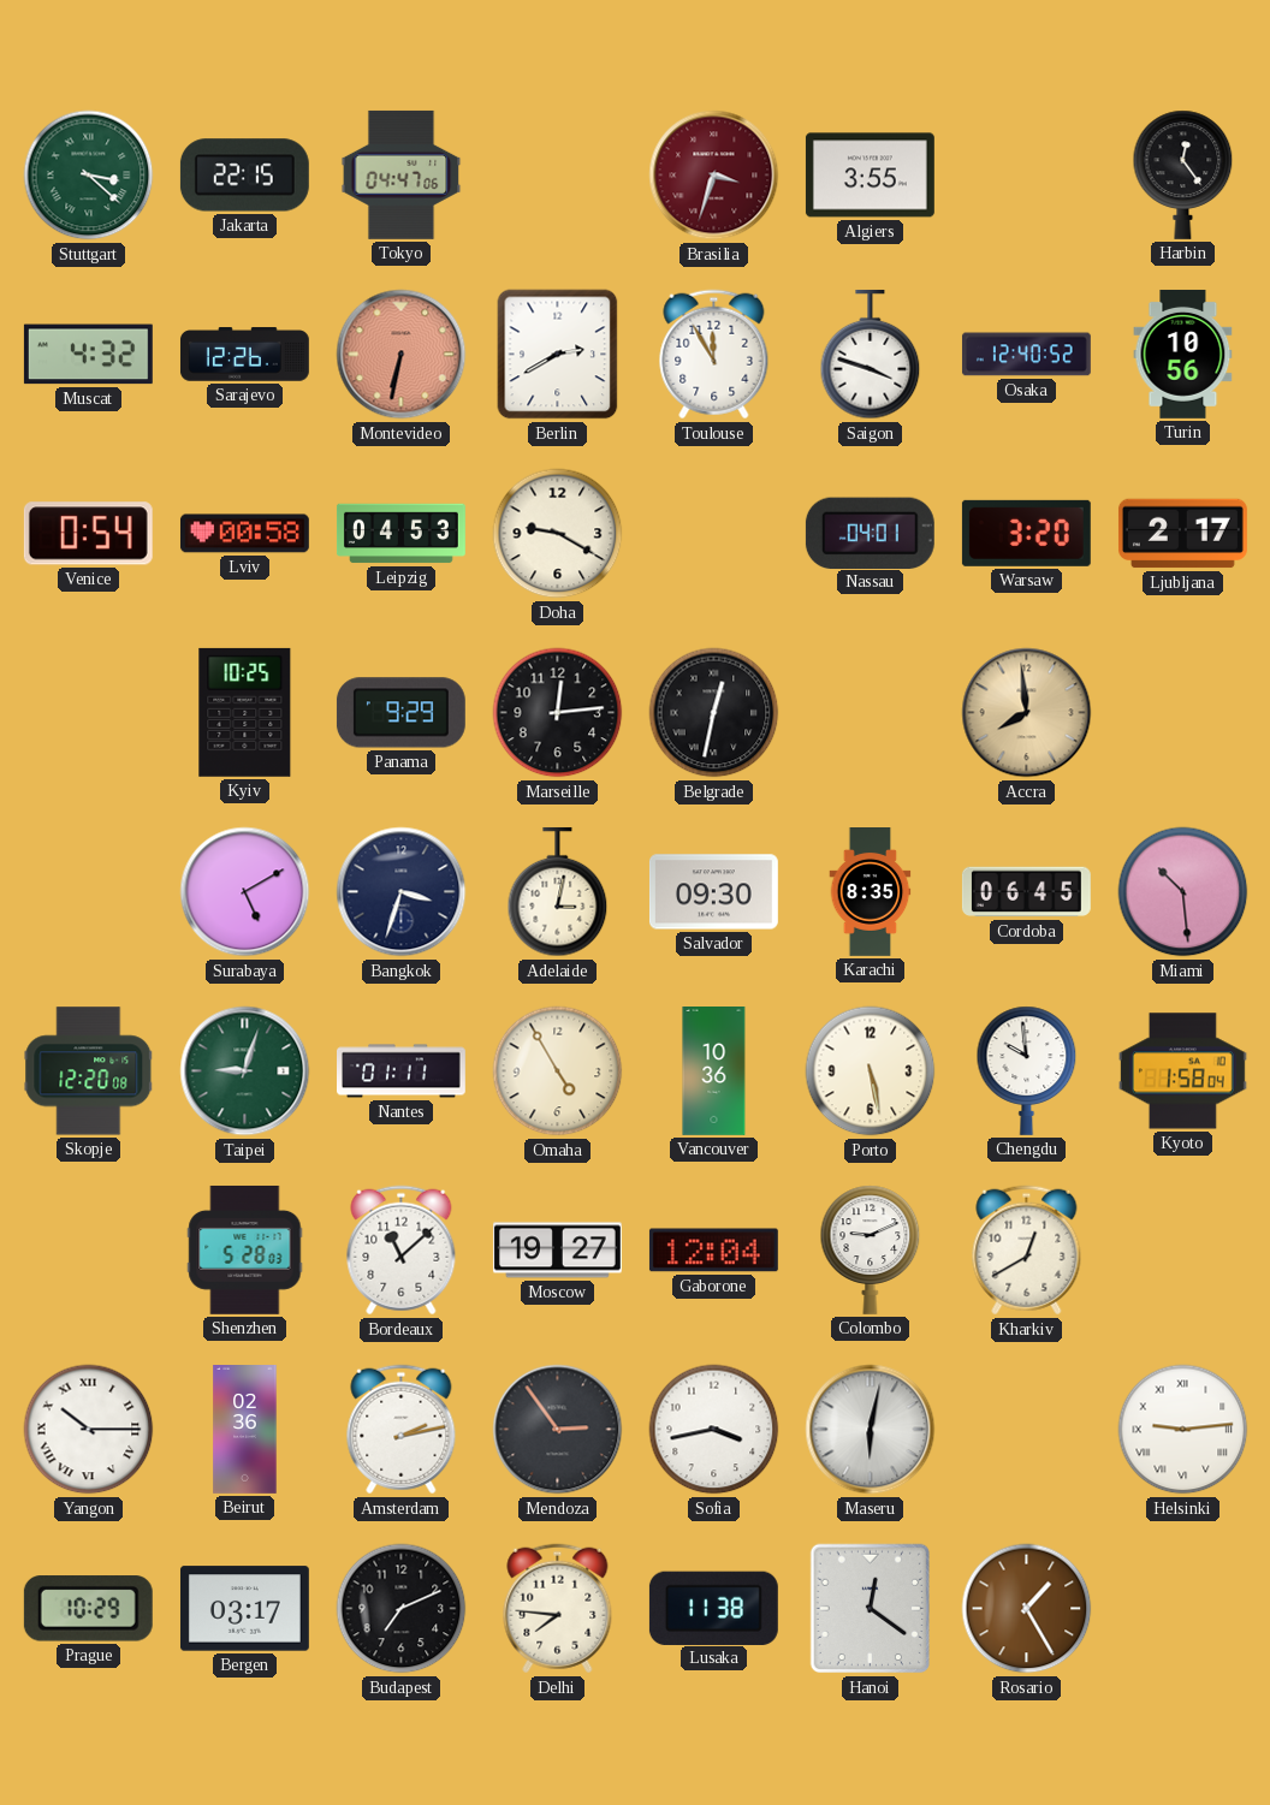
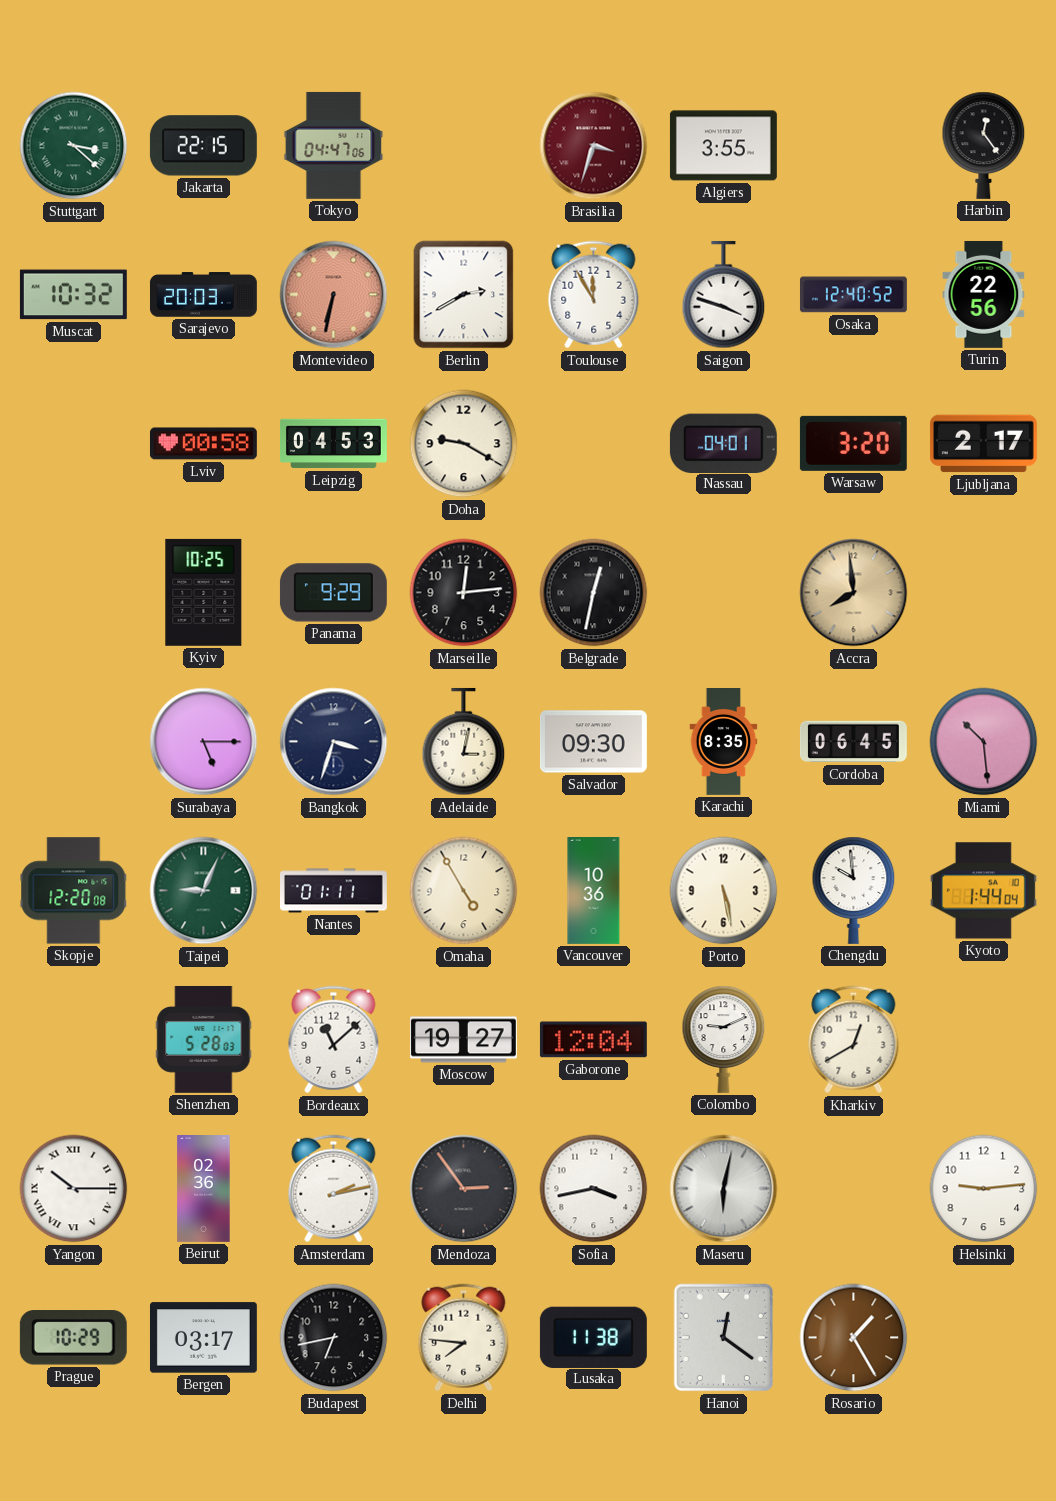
Muscat: 4:32 -> 10:32
Sarajevo: 12:26 -> 20:03
Turin: 10:56 -> 22:56
Venice: 0:54 -> none
Surabaya: 5:10 -> 5:15
Taipei: 9:03 -> 9:04
Kyoto: 1:58 -> 1:44
Helsinki numerals: Roman -> Arabic
Budapest: 7:11 -> 6:43
